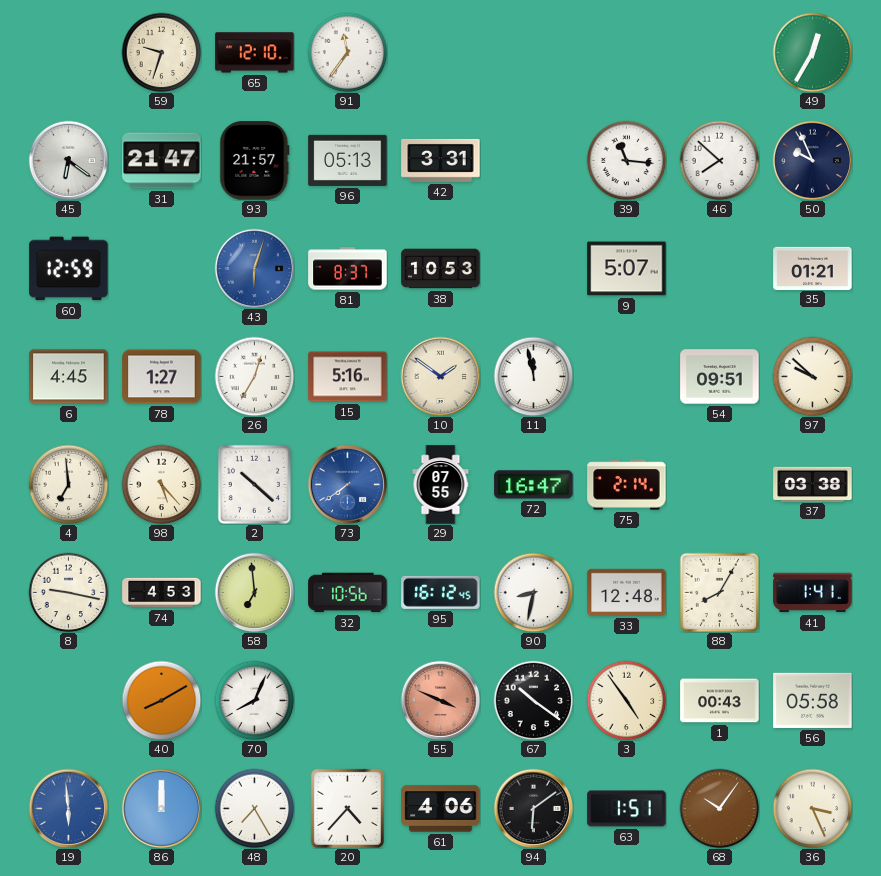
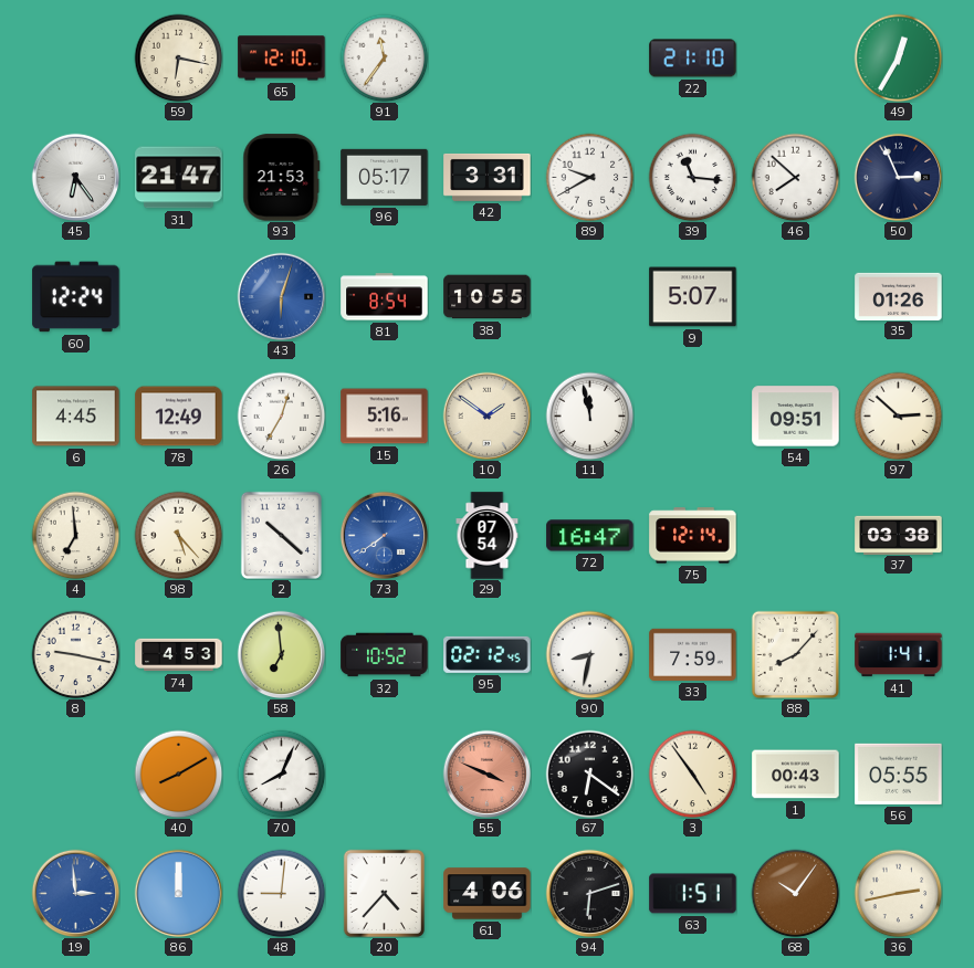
59: 9:33 -> 6:17
22: none -> 21:10
45: 6:21 -> 6:24
93: 21:57 -> 21:53
96: 05:13 -> 05:17
89: none -> 9:40
50: 9:56 -> 2:56
60: 12:59 -> 12:24
81: 8:37 -> 8:54
38: 10:53 -> 10:55
35: 01:21 -> 01:26
78: 1:27 -> 12:49
97: 9:52 -> 2:52
29: 07:55 -> 07:54
75: 2:14 -> 12:14
32: 10:56 -> 10:52
95: 16:12 -> 02:12
33: 12:48 -> 7:59
88: 8:05 -> 8:07
67: 10:21 -> 6:21
56: 05:58 -> 05:55
19: 5:59 -> 2:59
48: 7:25 -> 9:01
94: 6:09 -> 6:12
36: 3:26 -> 2:43
